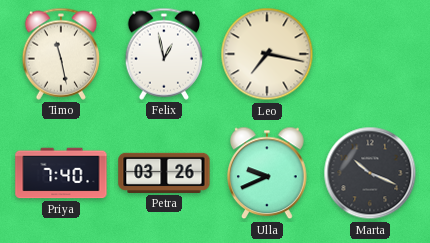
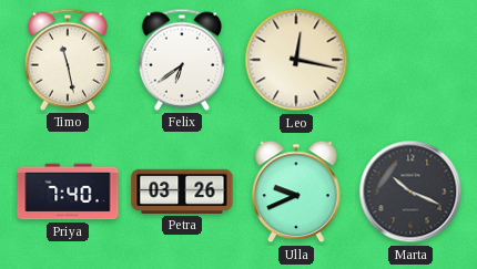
Felix: 12:58 -> 6:39
Leo: 7:17 -> 12:17
